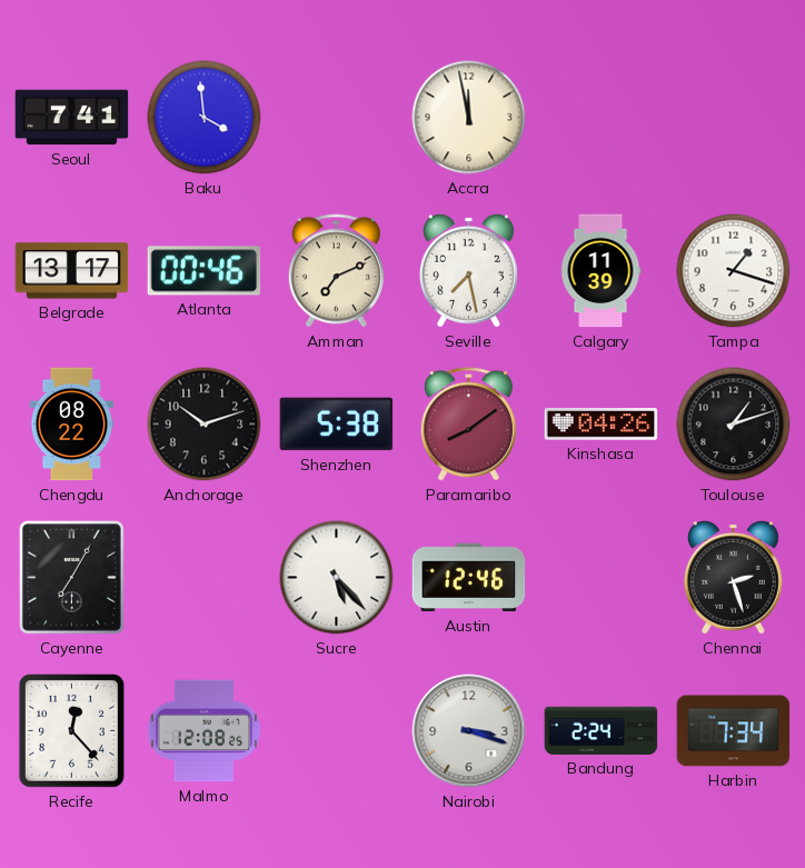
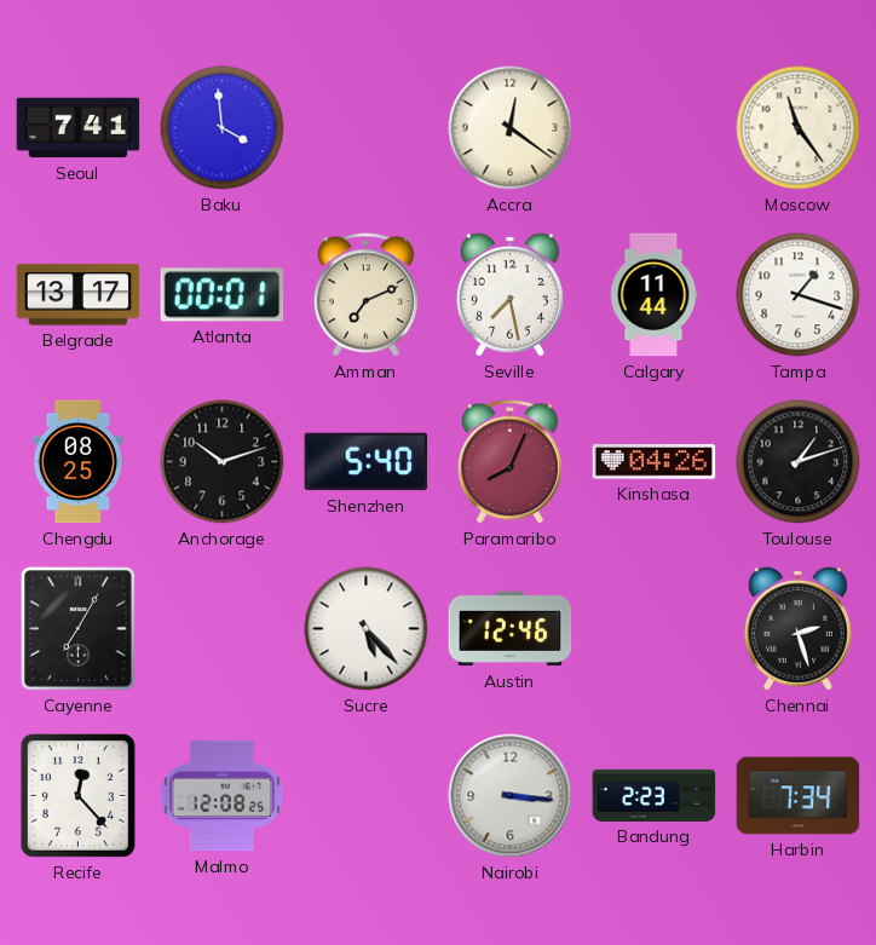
Accra: 11:58 -> 12:21
Moscow: none -> 11:24
Atlanta: 00:46 -> 00:01
Calgary: 11:39 -> 11:44
Chengdu: 08:22 -> 08:25
Shenzhen: 5:38 -> 5:40
Paramaribo: 8:09 -> 8:04
Nairobi: 3:18 -> 3:16
Bandung: 2:24 -> 2:23
